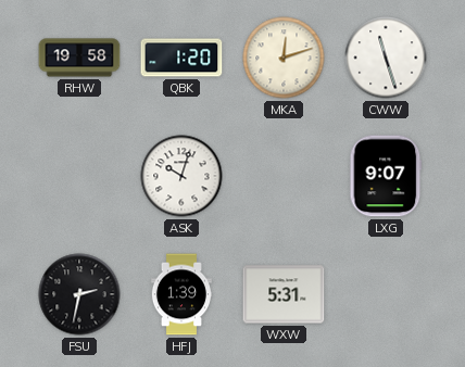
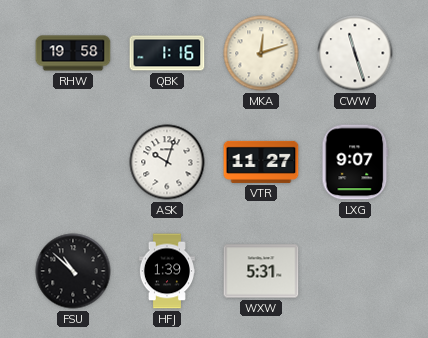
QBK: 1:20 -> 1:16
VTR: none -> 11:27
FSU: 2:32 -> 10:52
